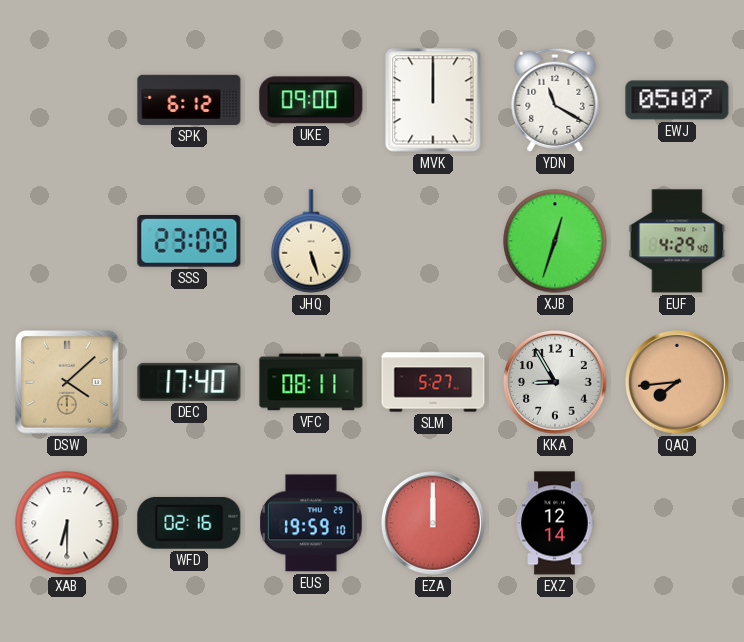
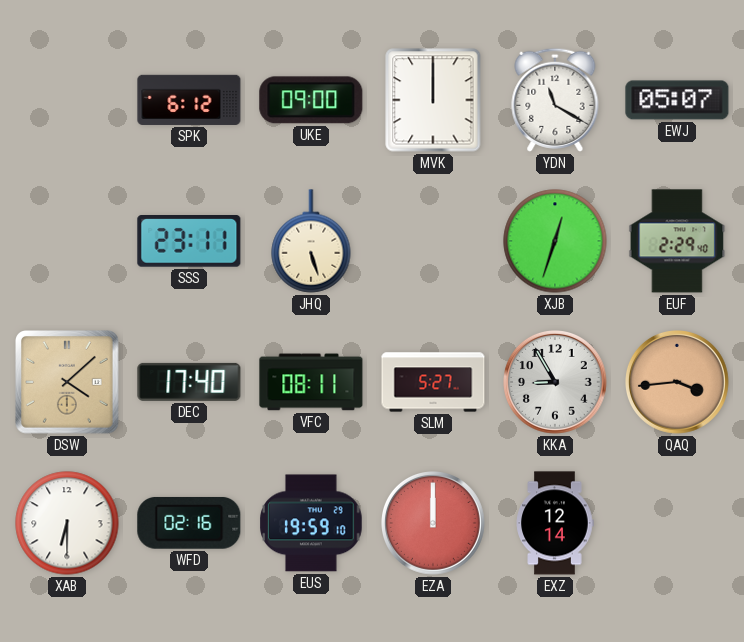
SSS: 23:09 -> 23:11
EUF: 4:29 -> 2:29
QAQ: 7:44 -> 3:44
